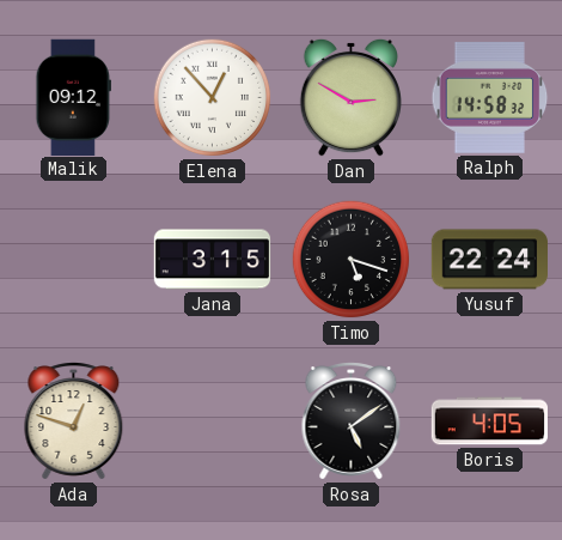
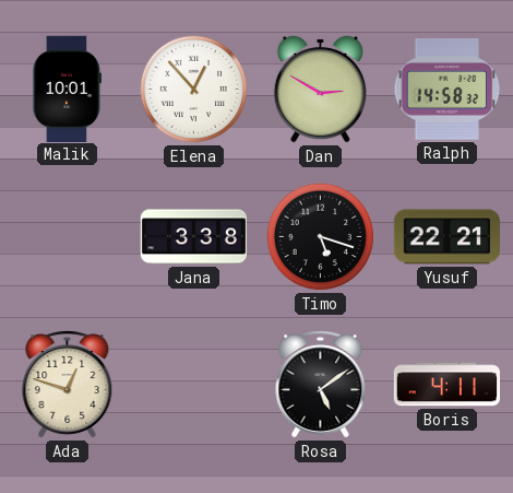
Malik: 09:12 -> 10:01
Jana: 3:15 -> 3:38
Yusuf: 22:24 -> 22:21
Boris: 4:05 -> 4:11
